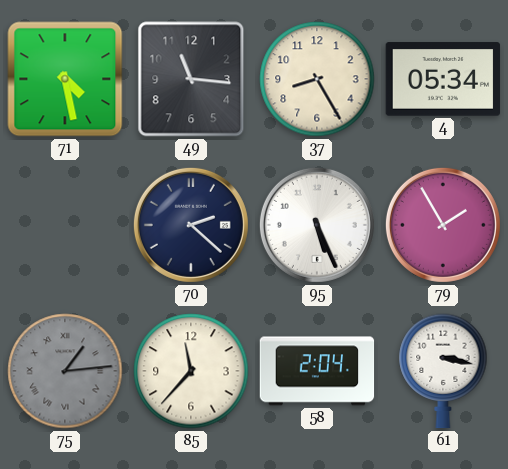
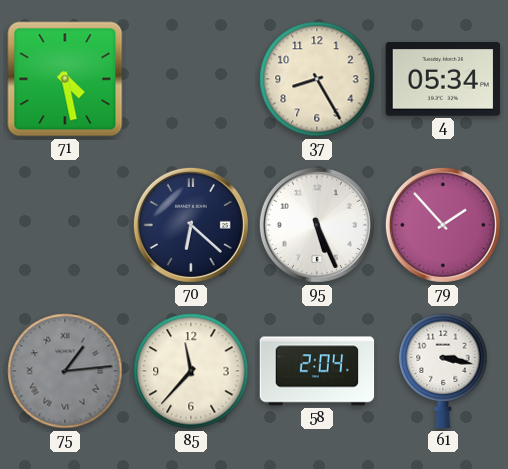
49: 11:16 -> none
70: 2:22 -> 6:22
79: 1:55 -> 1:53
